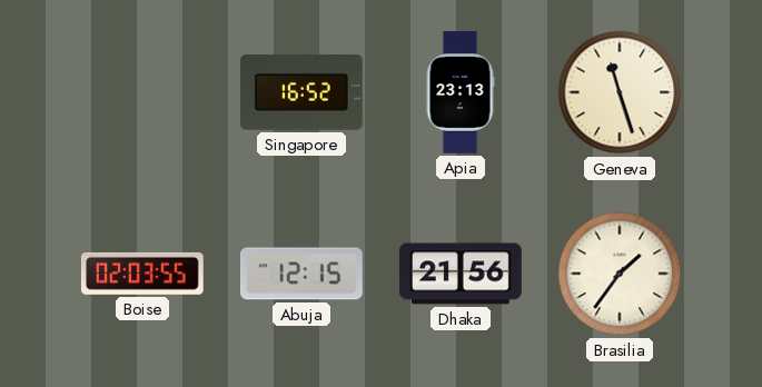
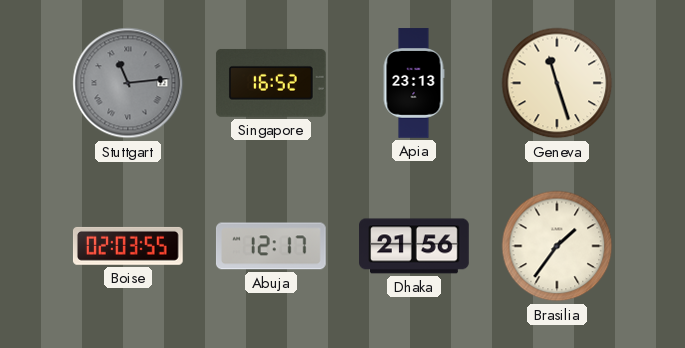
Stuttgart: none -> 11:14
Abuja: 12:15 -> 12:17
